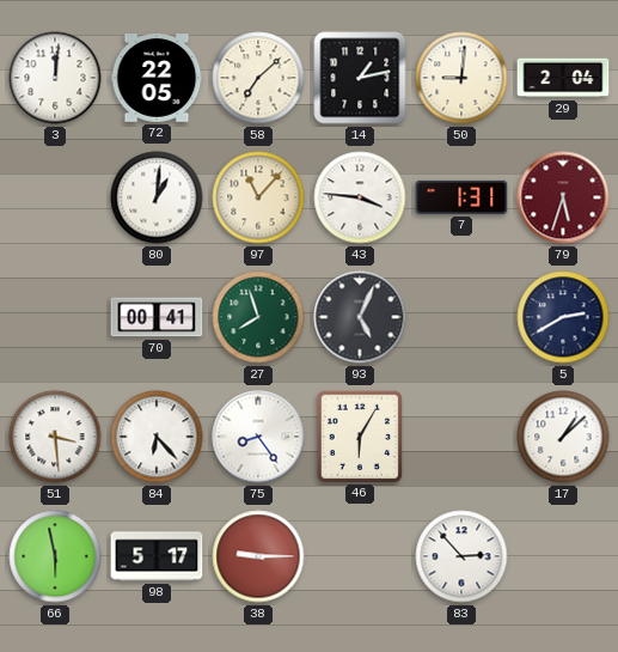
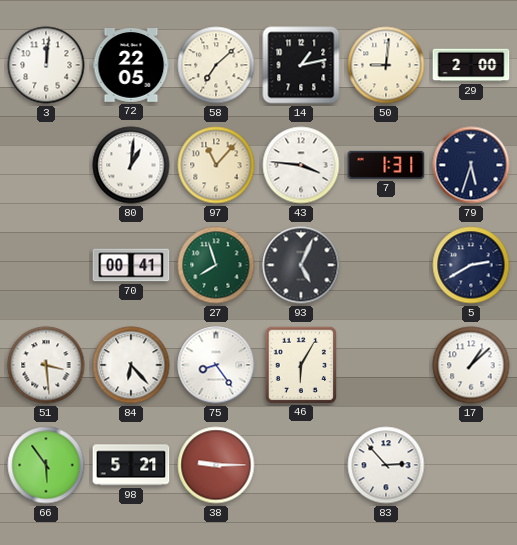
29: 2:04 -> 2:00
79 dial: burgundy -> navy
66: 5:58 -> 5:54
98: 5:17 -> 5:21
